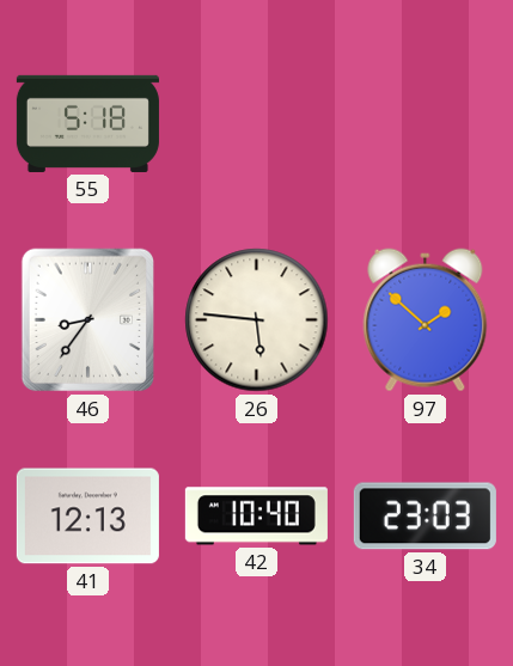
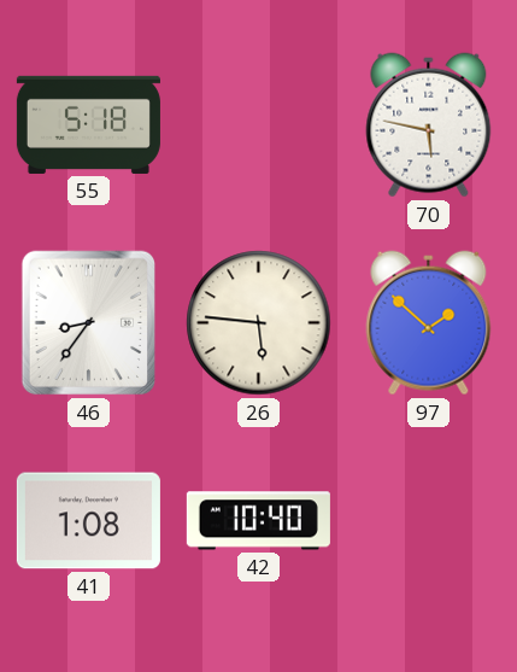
70: none -> 5:47
41: 12:13 -> 1:08
34: 23:03 -> none
